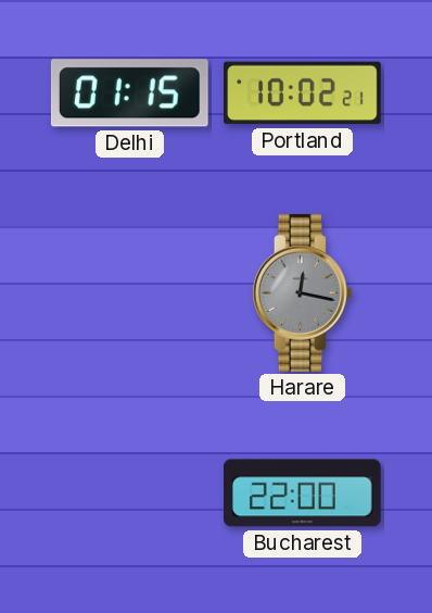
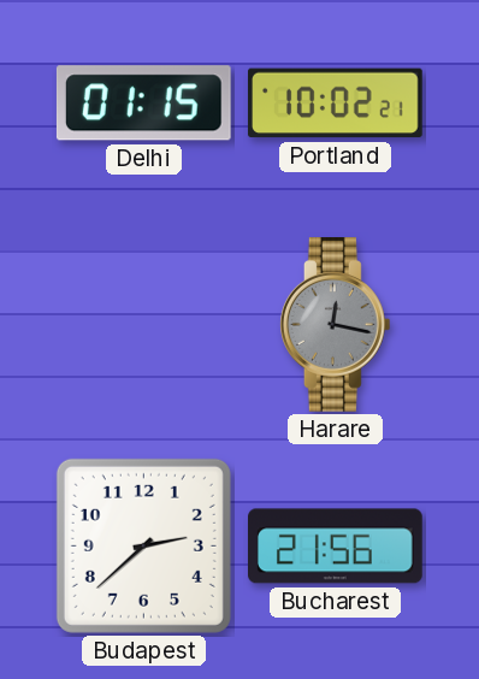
Budapest: none -> 2:38
Bucharest: 22:00 -> 21:56
